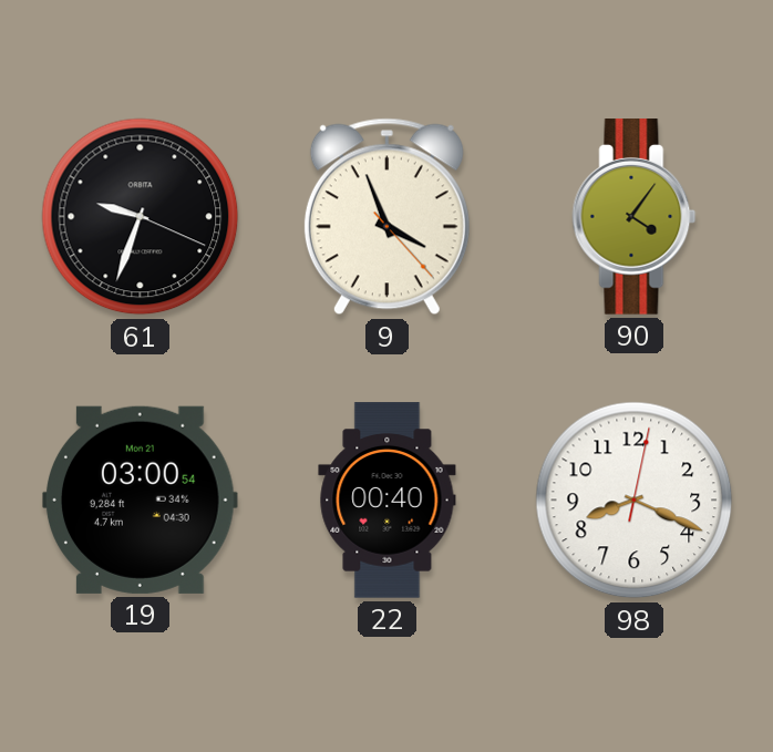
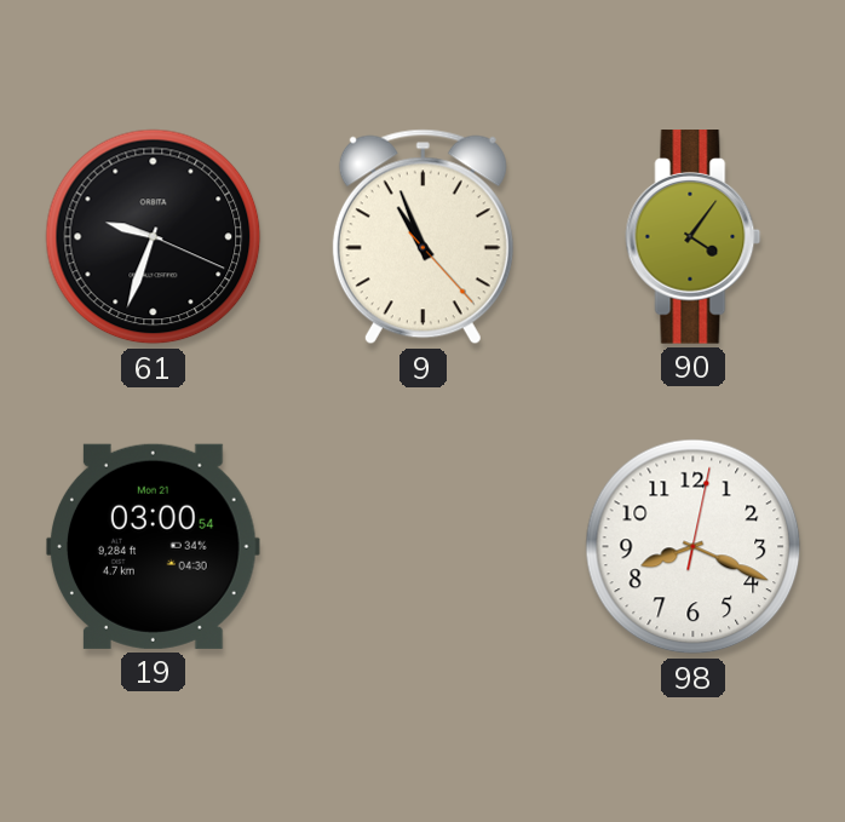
9: 3:56 -> 10:56
22: 00:40 -> none
